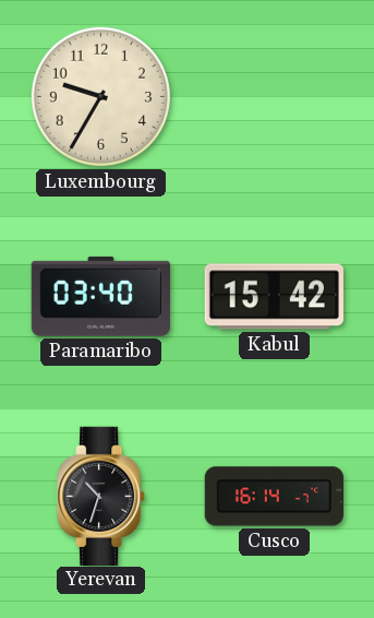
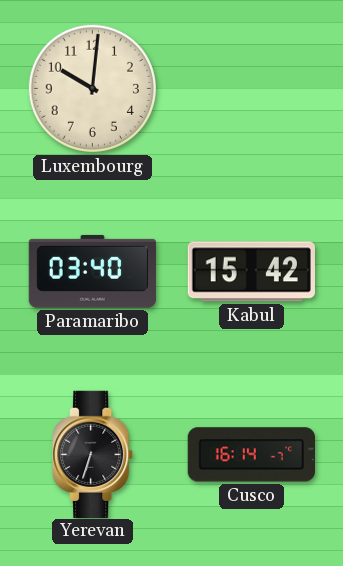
Luxembourg: 9:35 -> 10:01
Yerevan: 10:33 -> 6:33
